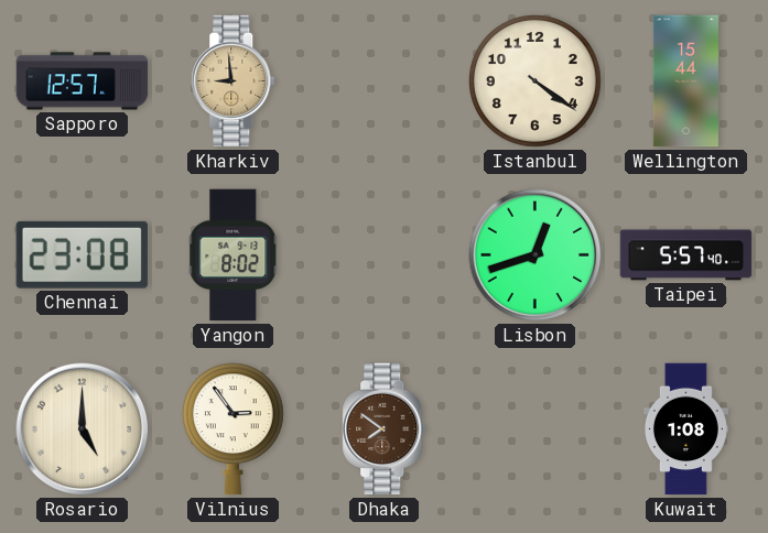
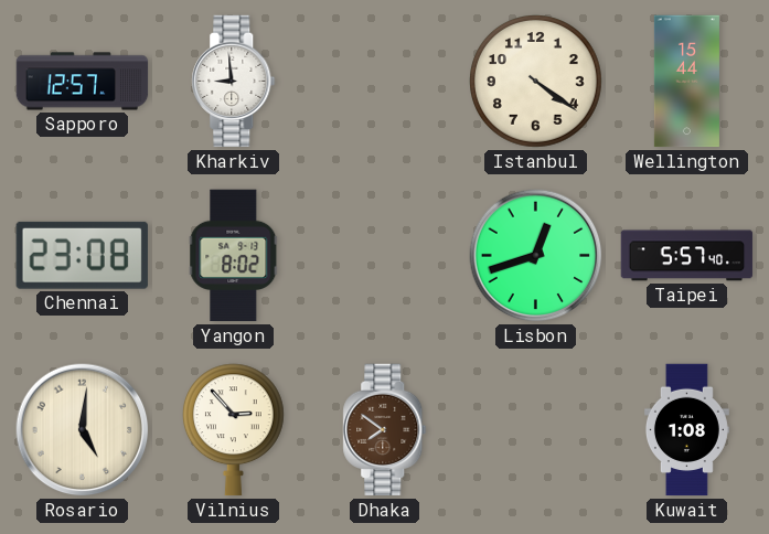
Kharkiv dial: champagne -> white
Rosario: 5:00 -> 5:01
Vilnius: 2:54 -> 2:53
